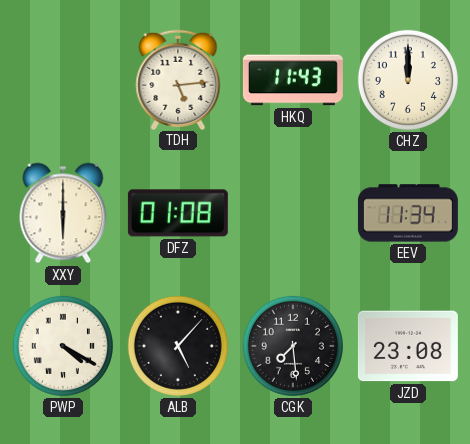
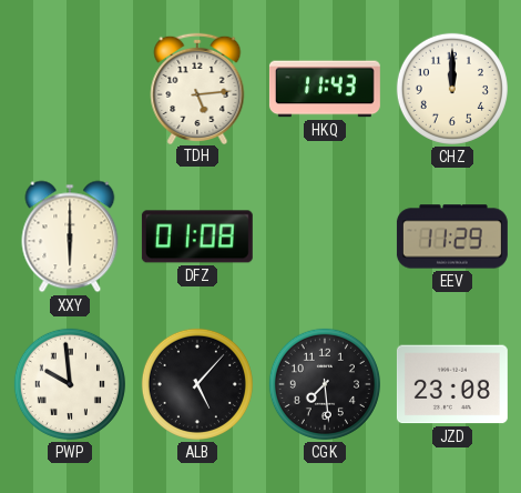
EEV: 11:34 -> 11:29
PWP: 4:20 -> 9:59
